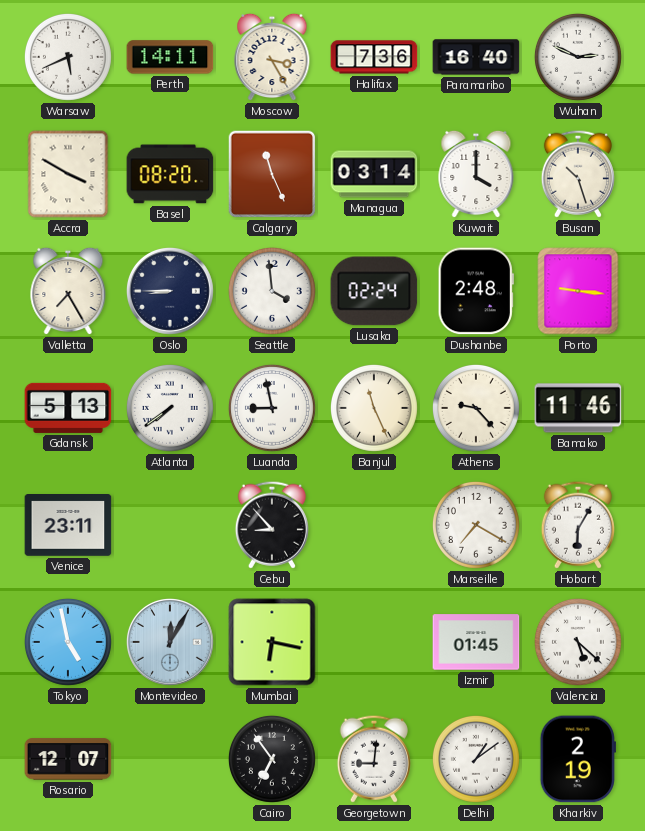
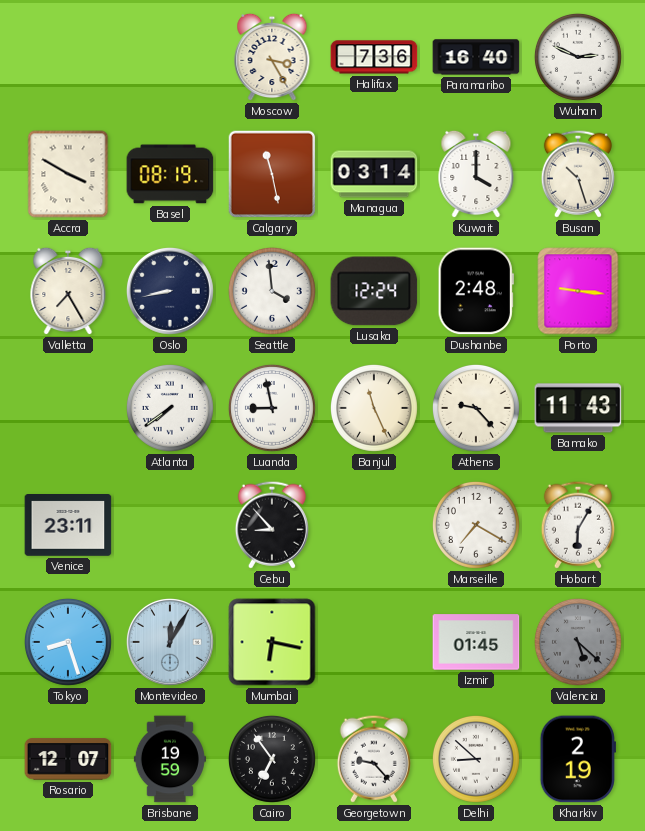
Warsaw: 5:41 -> none
Perth: 14:11 -> none
Basel: 08:20 -> 08:19
Calgary: 11:26 -> 11:28
Oslo: 8:45 -> 8:43
Lusaka: 02:24 -> 12:24
Gdansk: 5:13 -> none
Bamako: 11:46 -> 11:43
Tokyo: 4:58 -> 8:27
Valencia dial: white -> grey
Brisbane: none -> 19:59
Georgetown: 9:01 -> 9:23
Delhi: 1:09 -> 8:52
